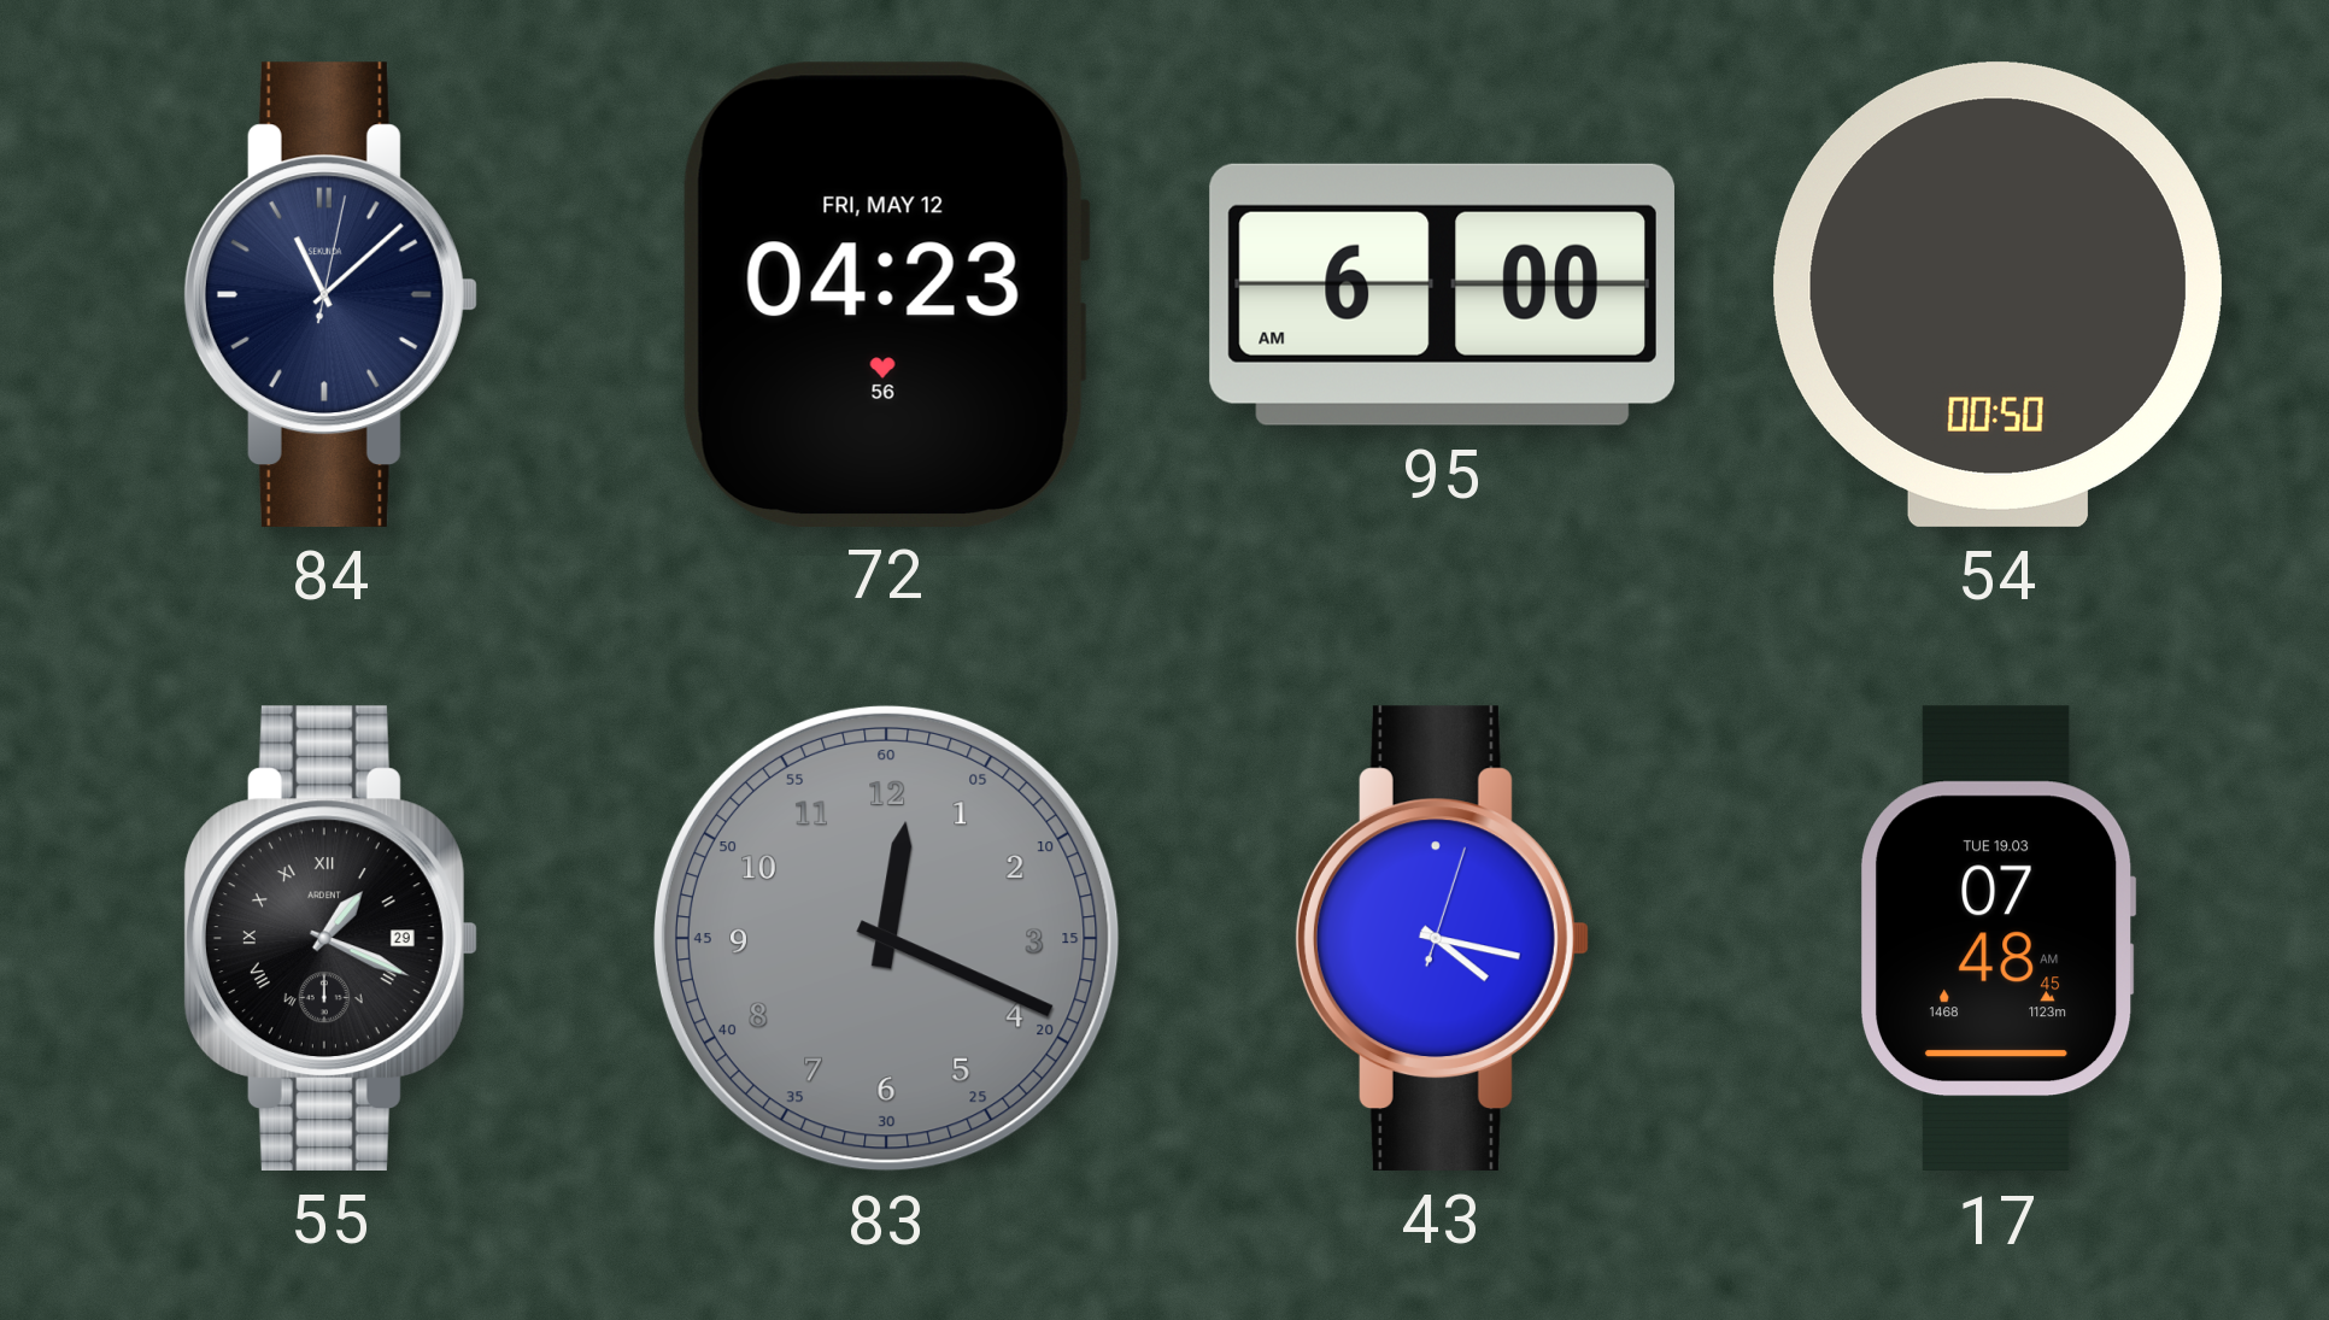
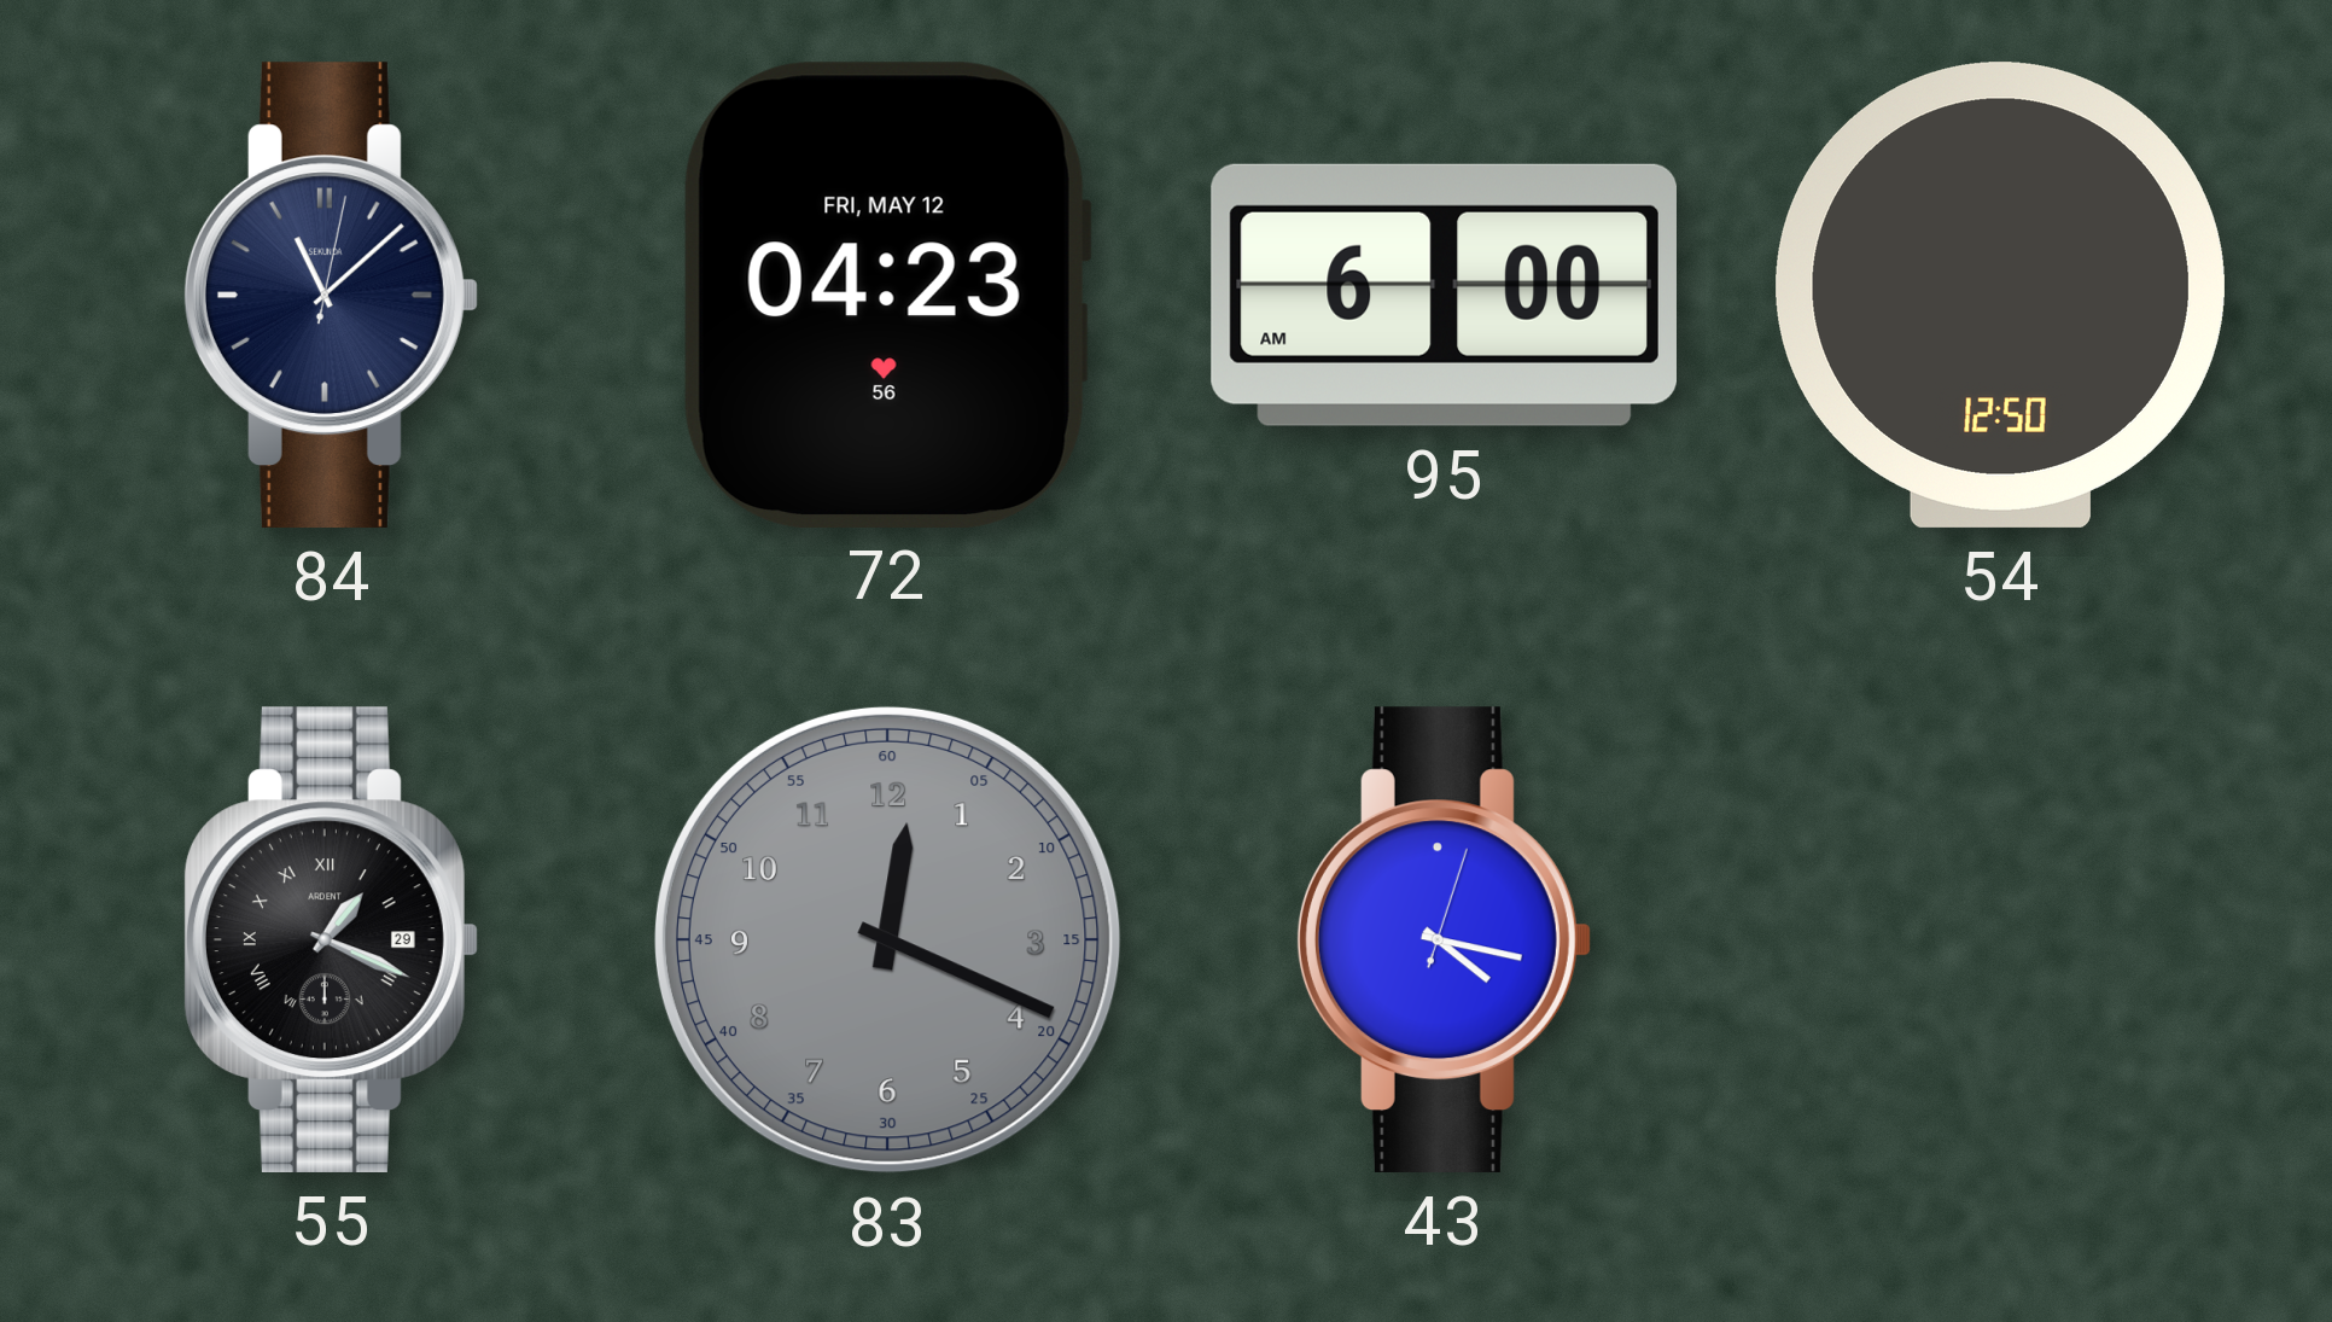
54: 00:50 -> 12:50
17: 07:48 -> none
